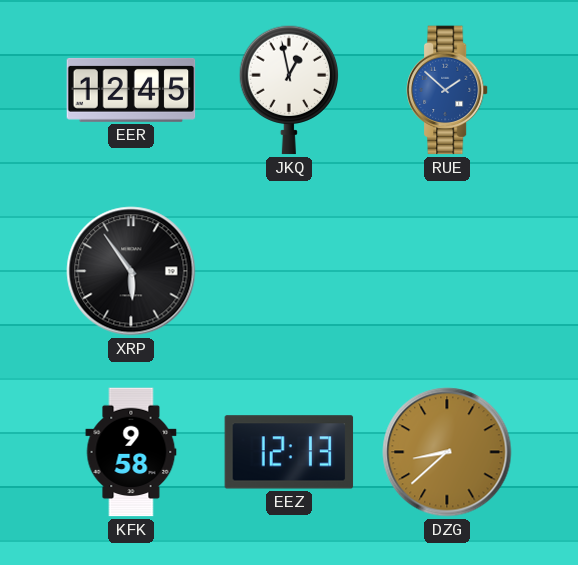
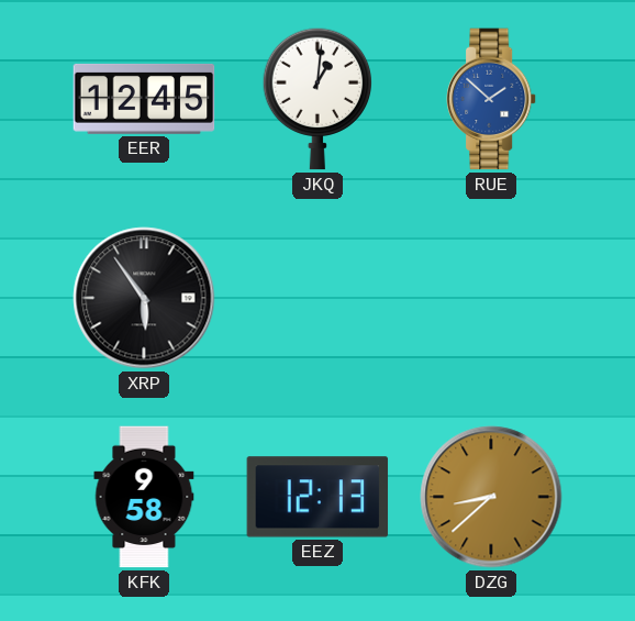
JKQ: 12:58 -> 1:01
